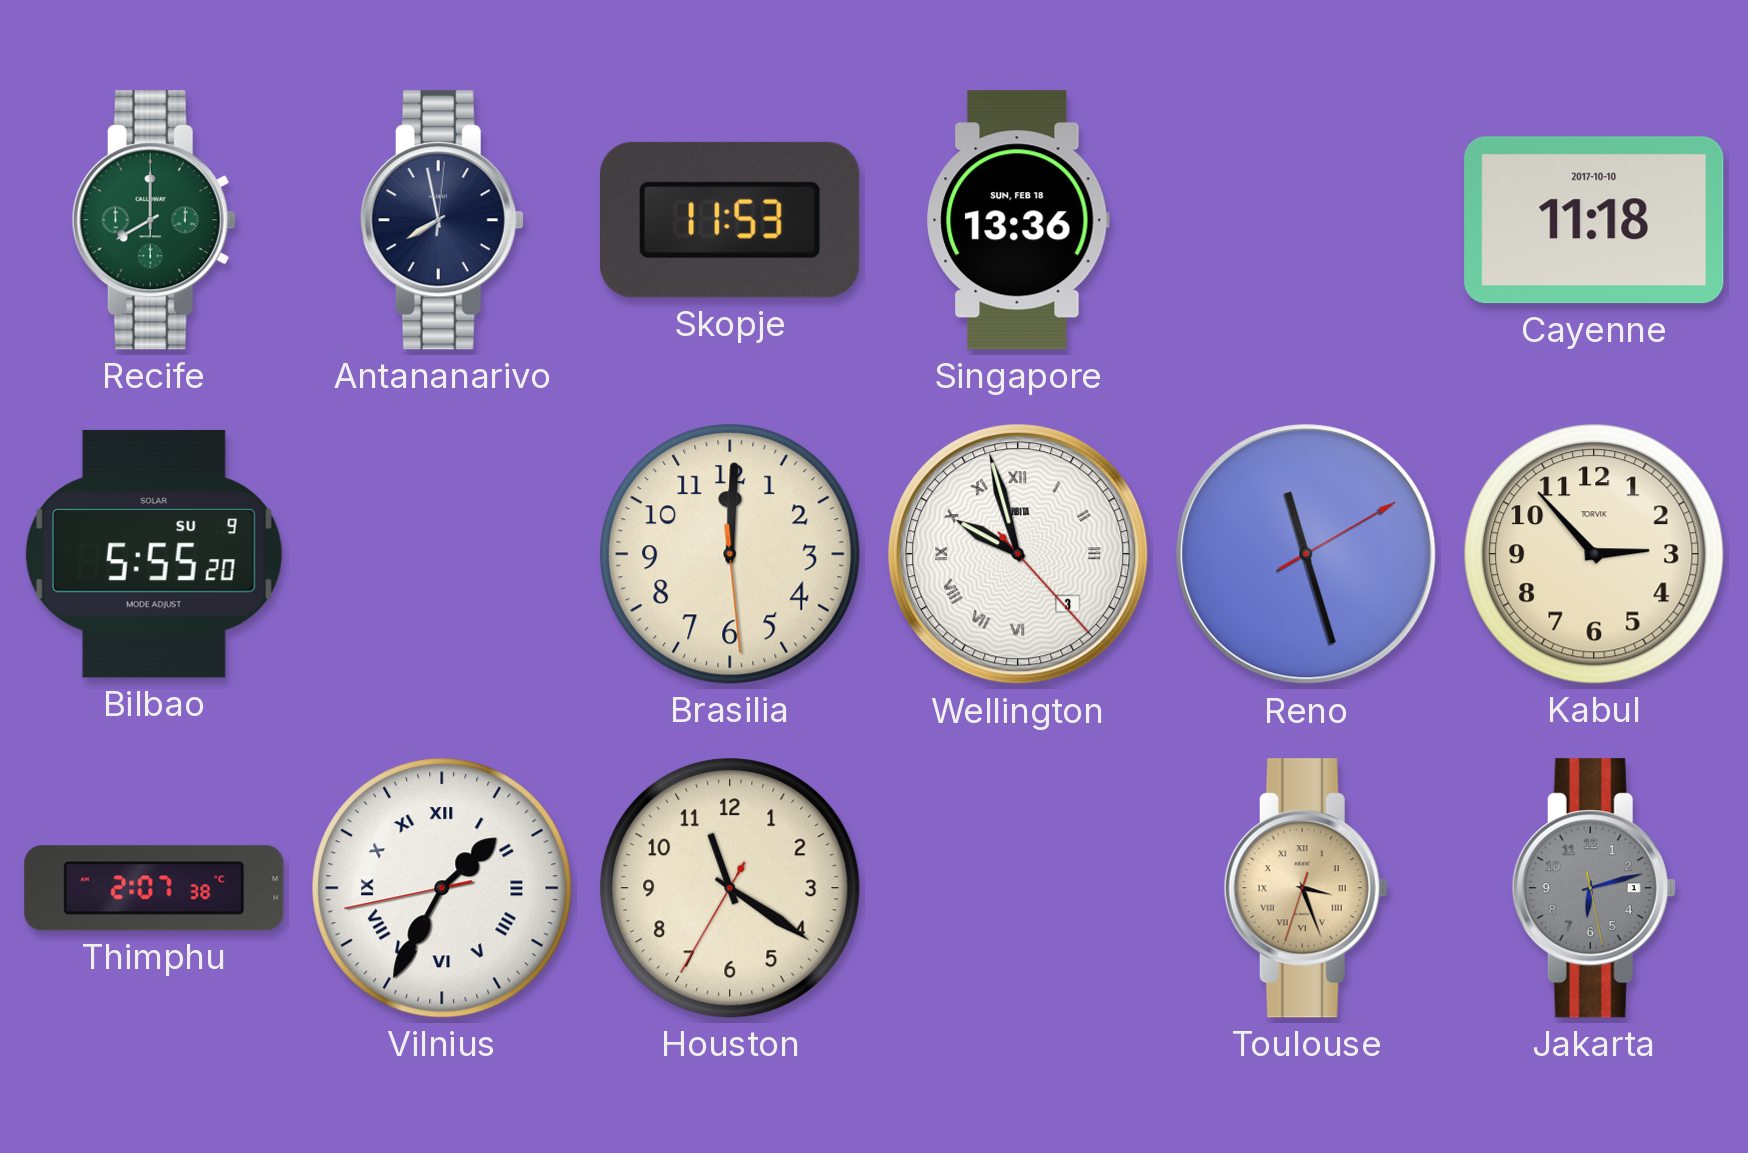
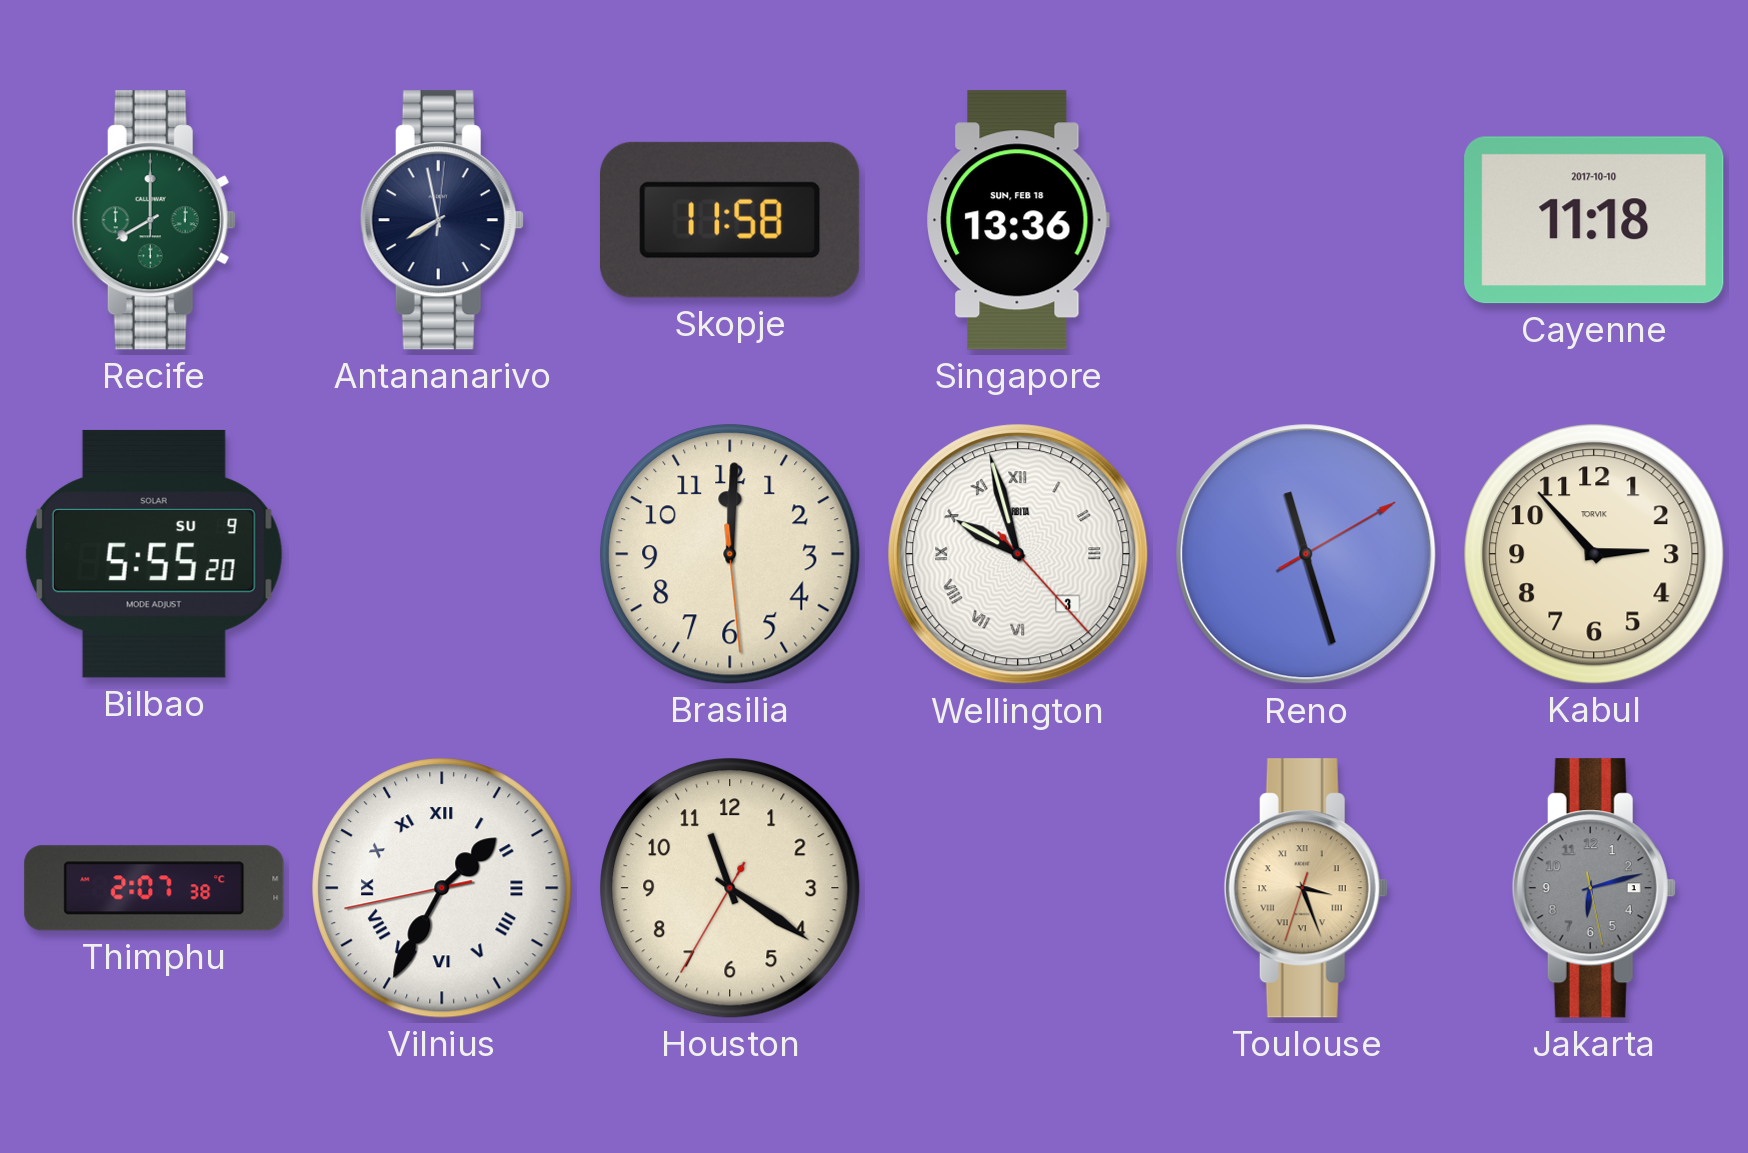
Skopje: 11:53 -> 11:58
